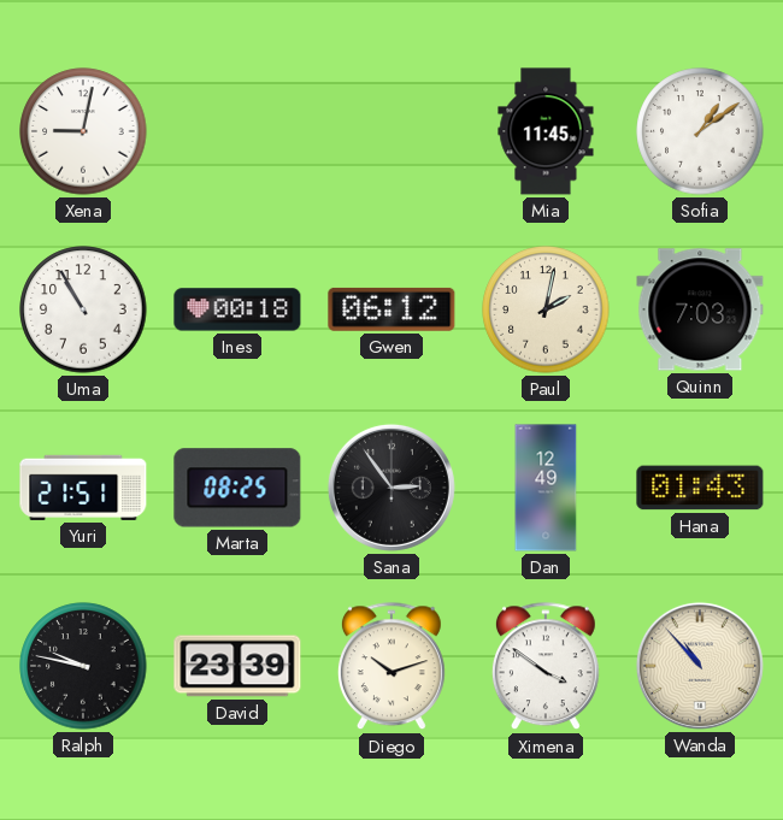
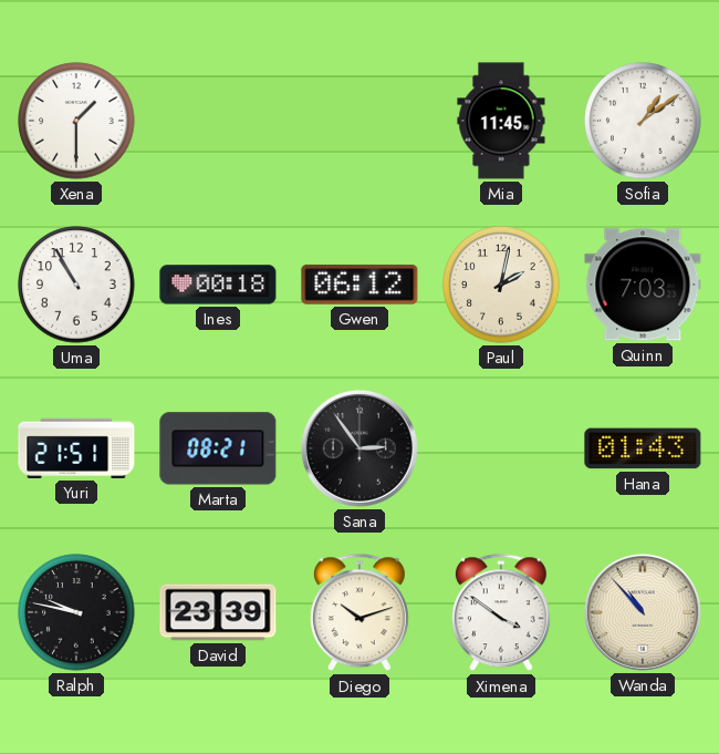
Xena: 9:02 -> 1:30
Marta: 08:25 -> 08:21
Dan: 12:49 -> none
